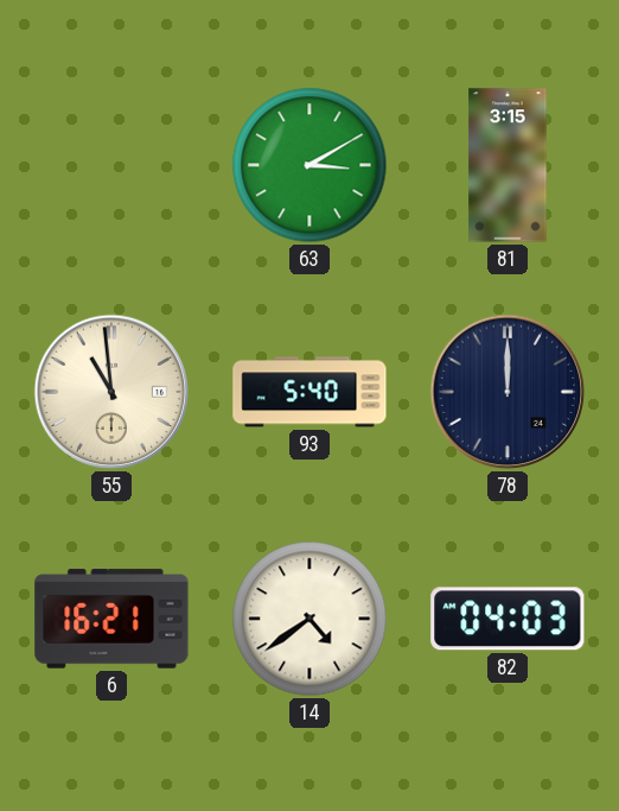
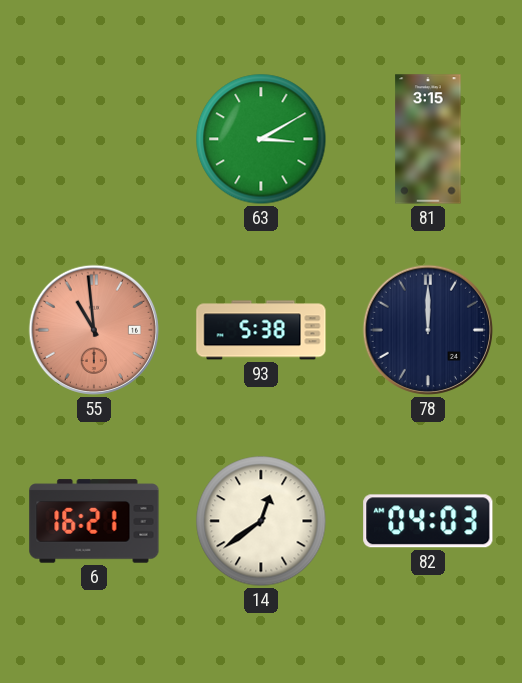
55 dial: cream -> salmon
93: 5:40 -> 5:38
14: 4:39 -> 12:39
